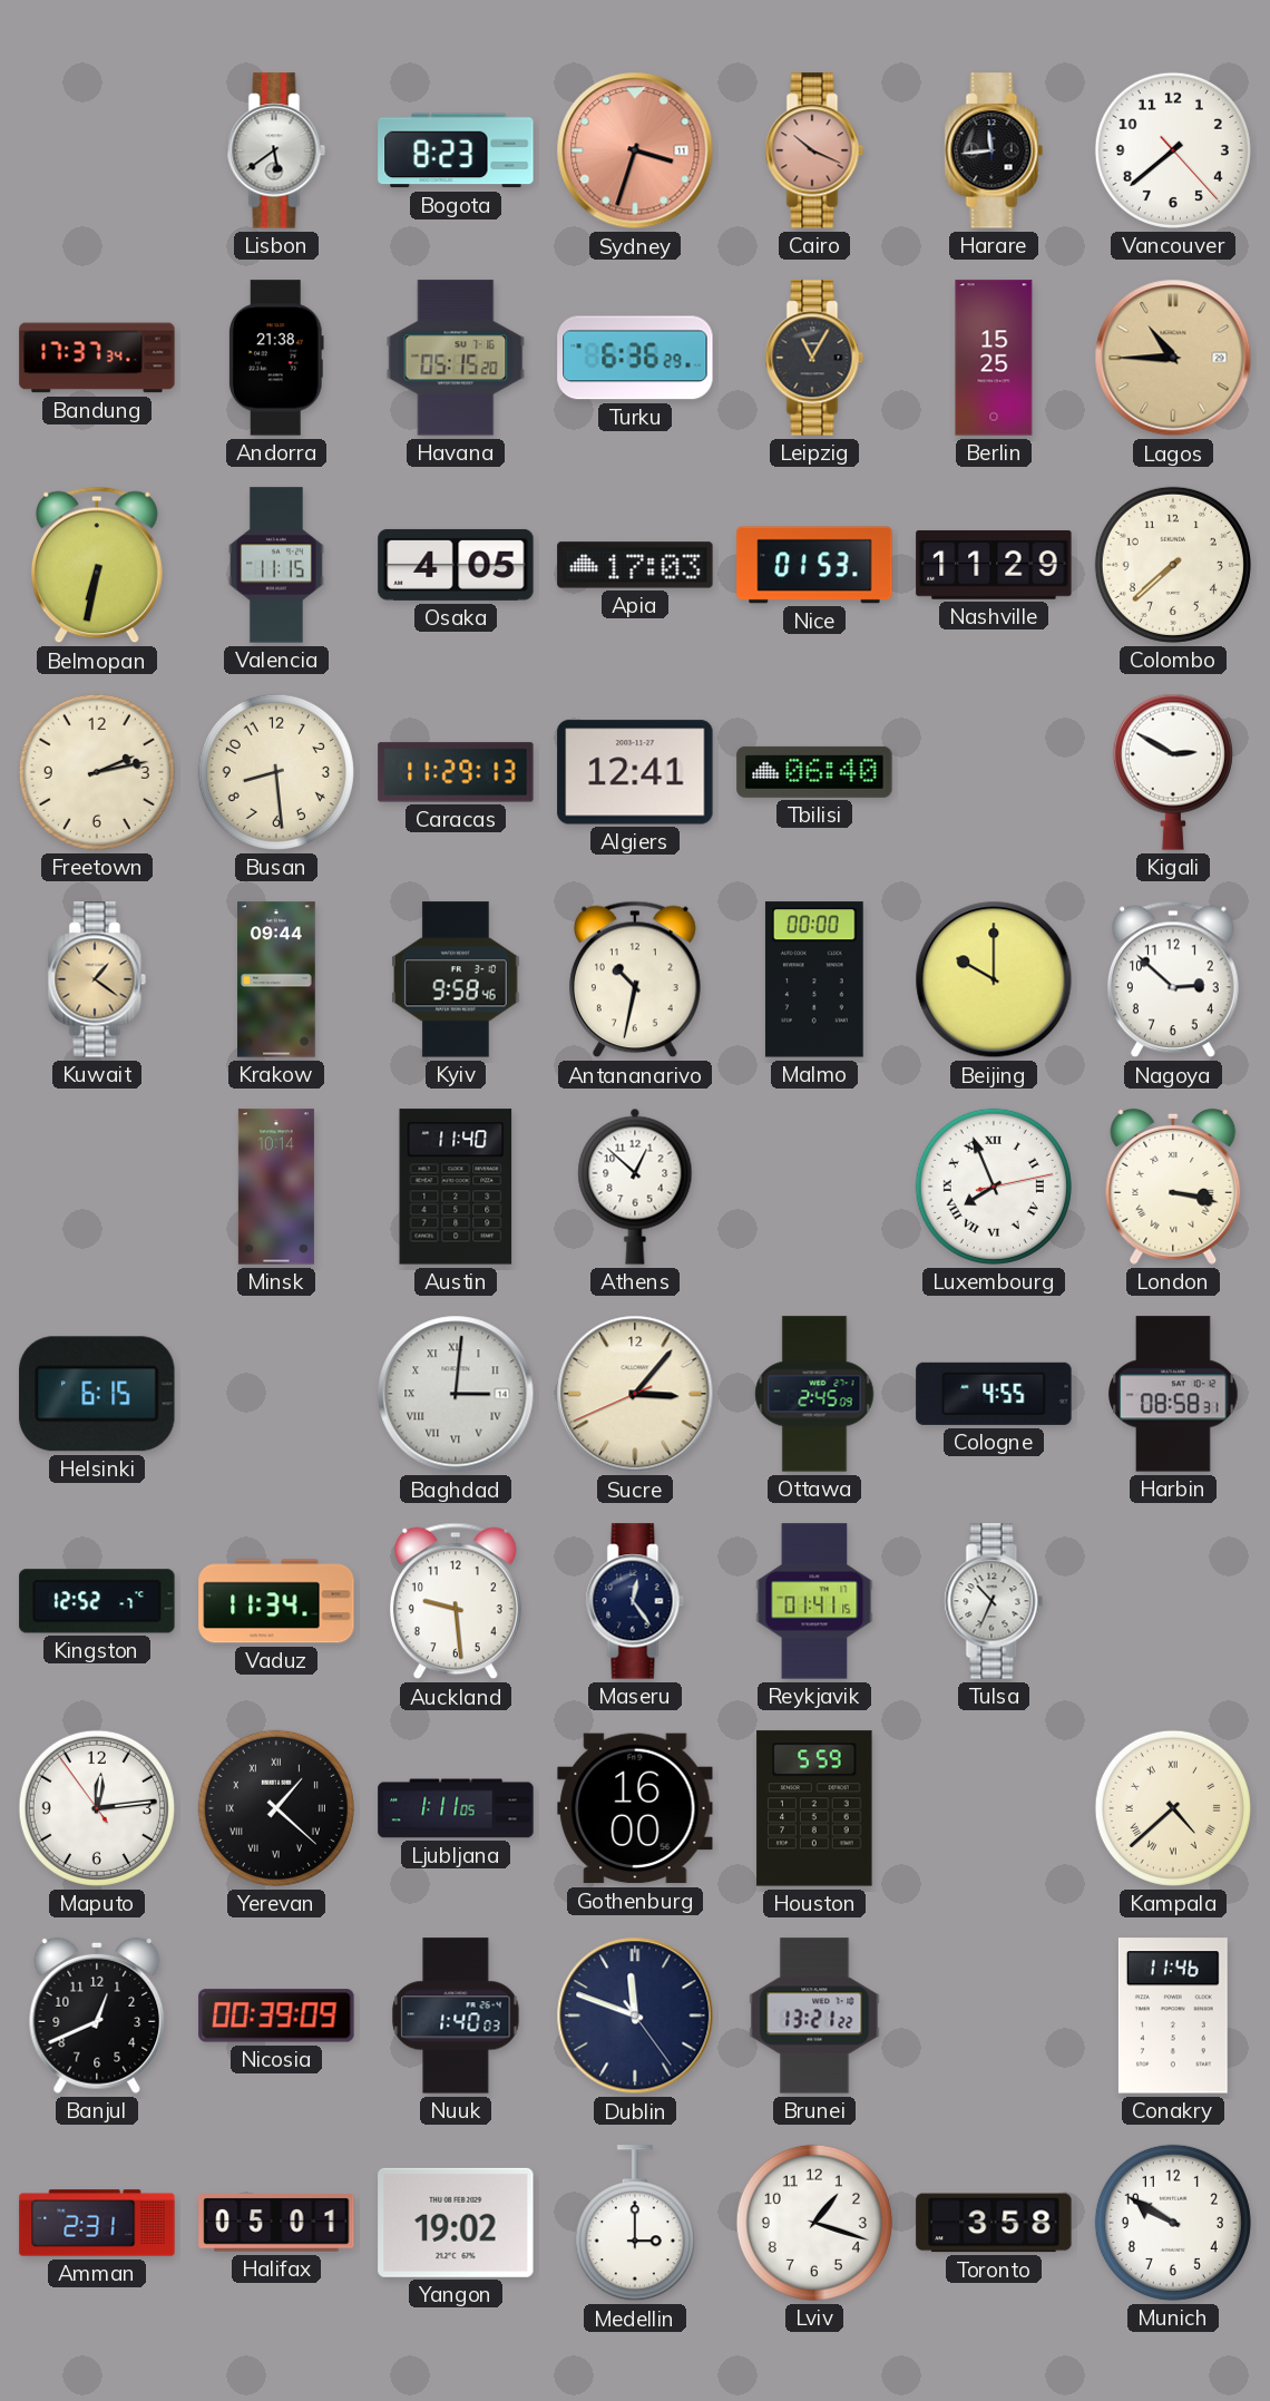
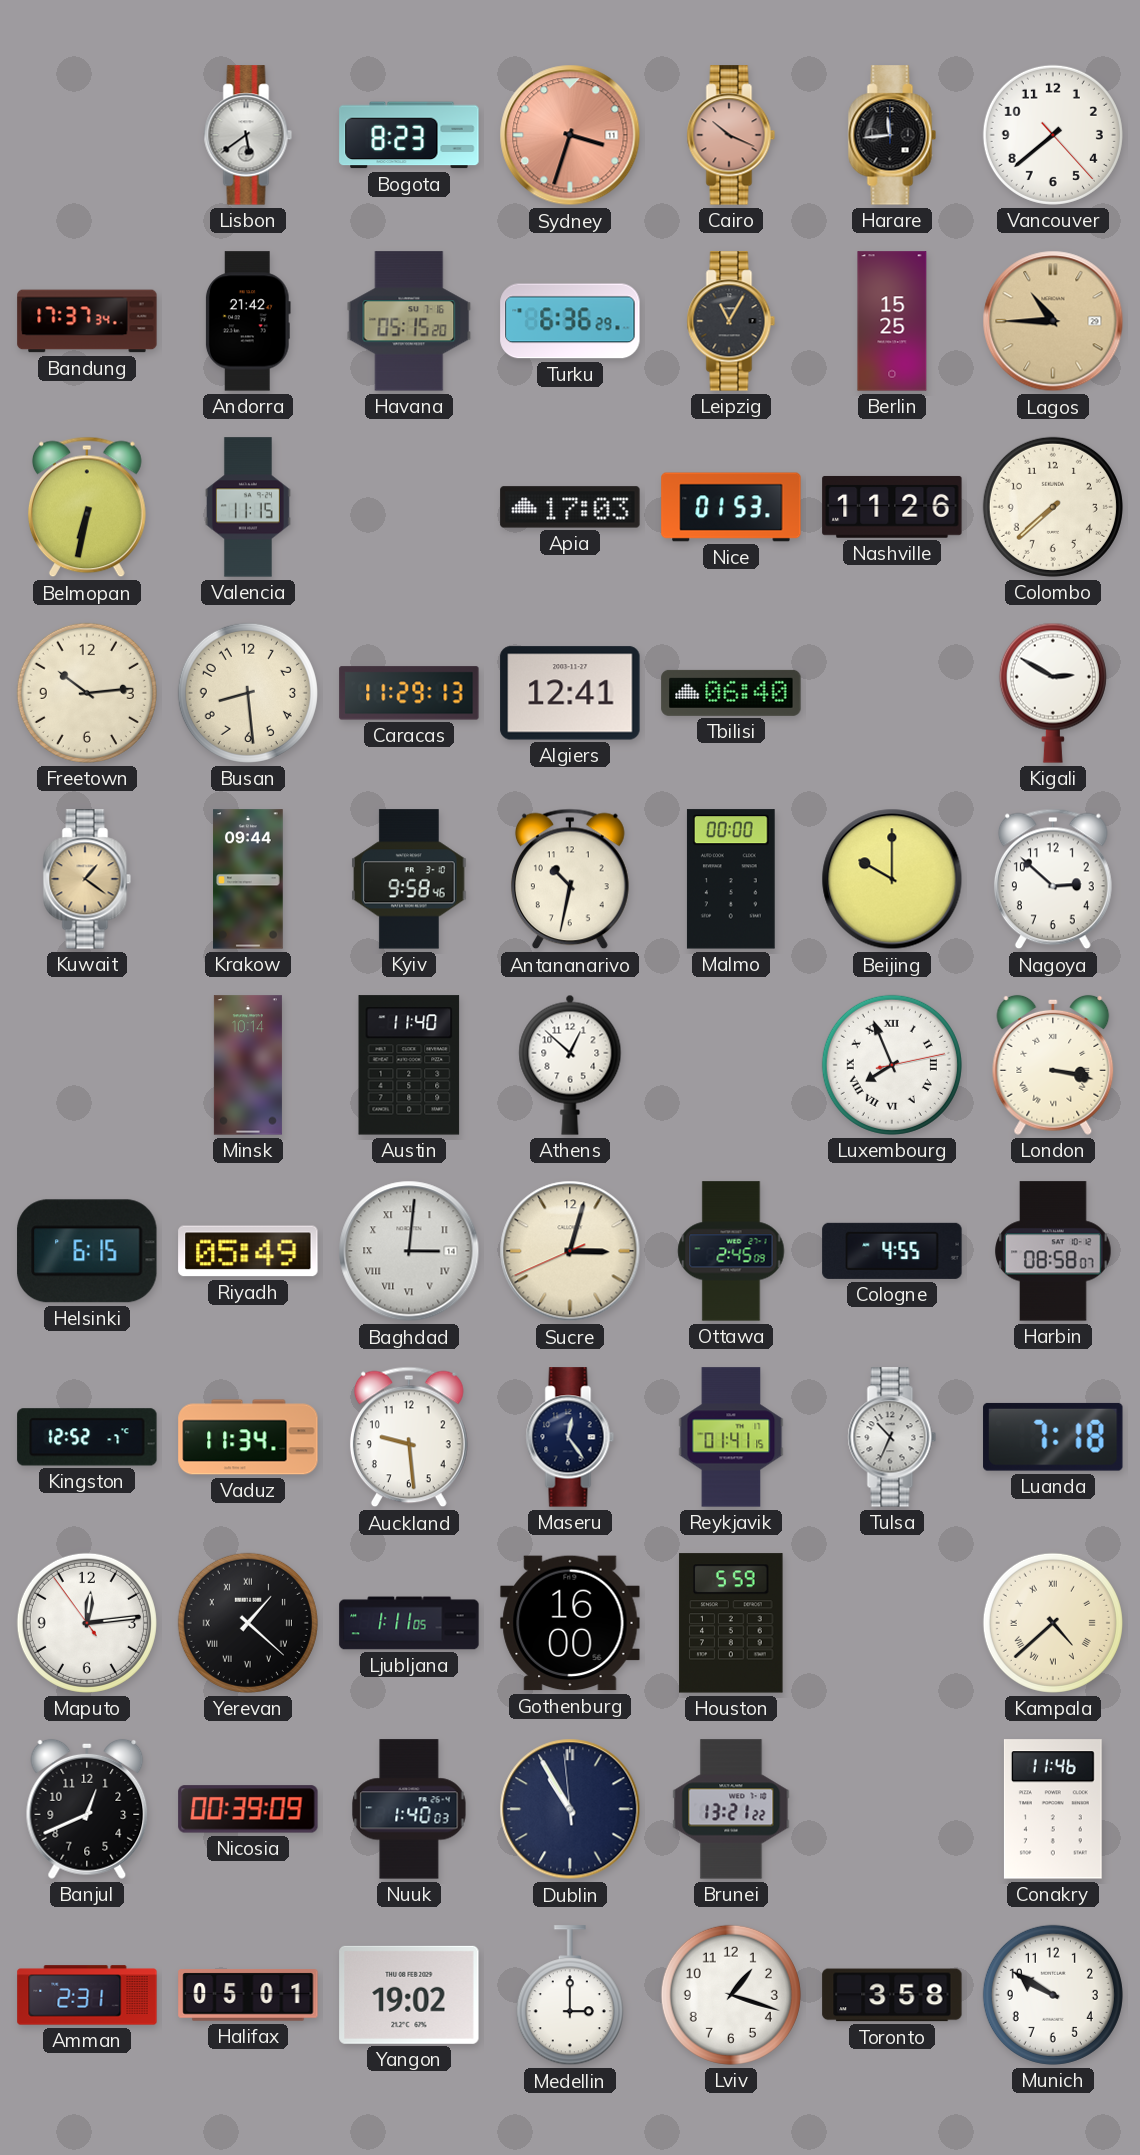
Andorra: 21:38 -> 21:42
Osaka: 4:05 -> none
Nashville: 11:29 -> 11:26
Freetown: 2:13 -> 10:14
Riyadh: none -> 05:49
Sucre: 3:06 -> 3:02
Harbin: 08:58:31 -> 08:58:07
Luanda: none -> 7:18
Dublin: 11:48 -> 10:54
